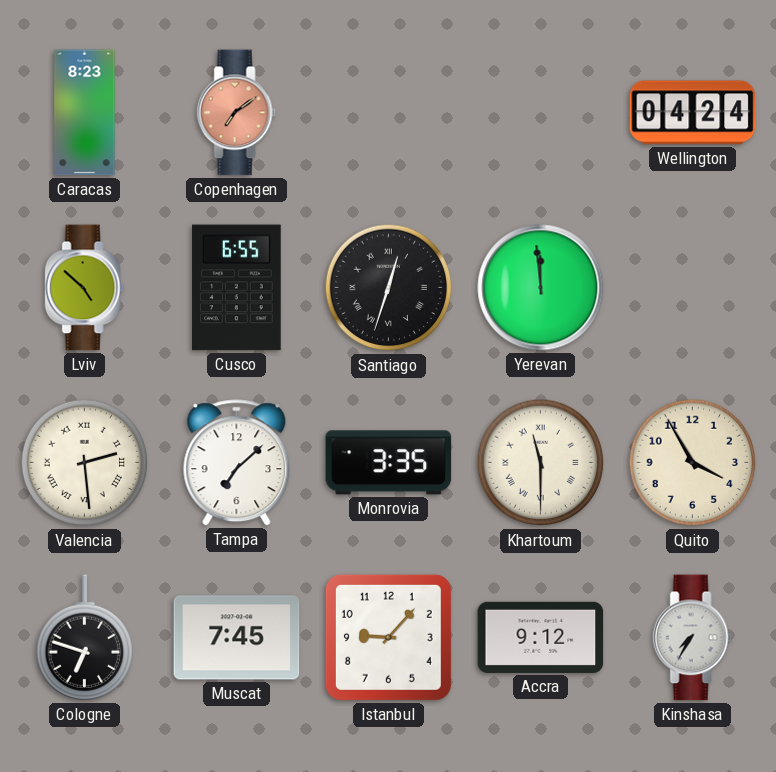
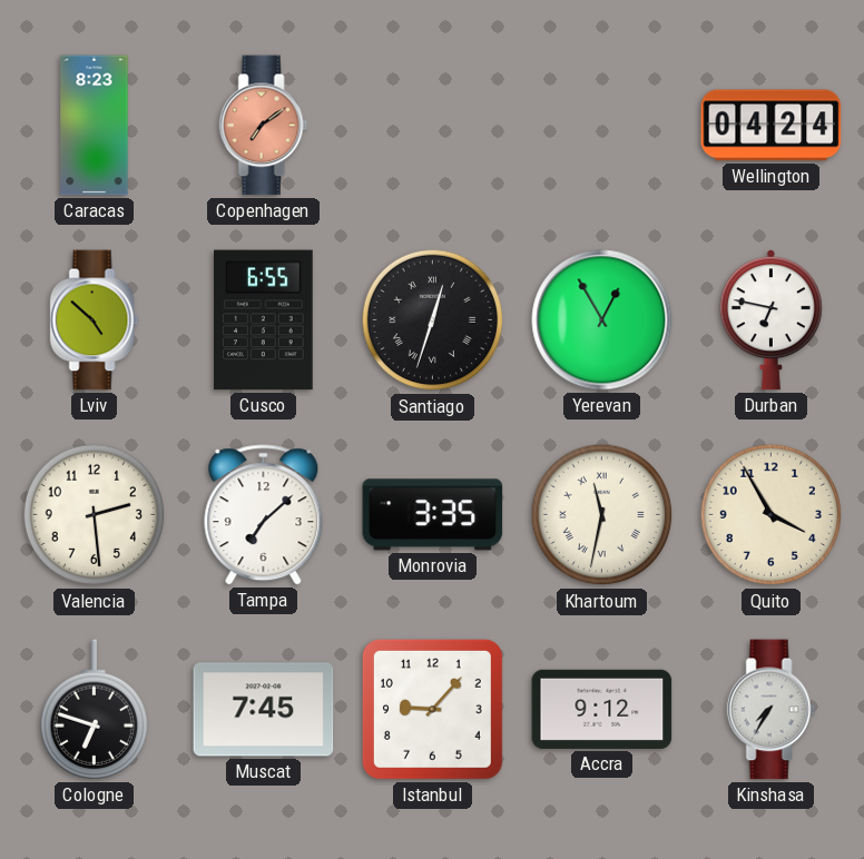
Yerevan: 11:59 -> 12:55
Durban: none -> 6:47
Valencia numerals: Roman -> Arabic
Khartoum: 11:30 -> 11:32
